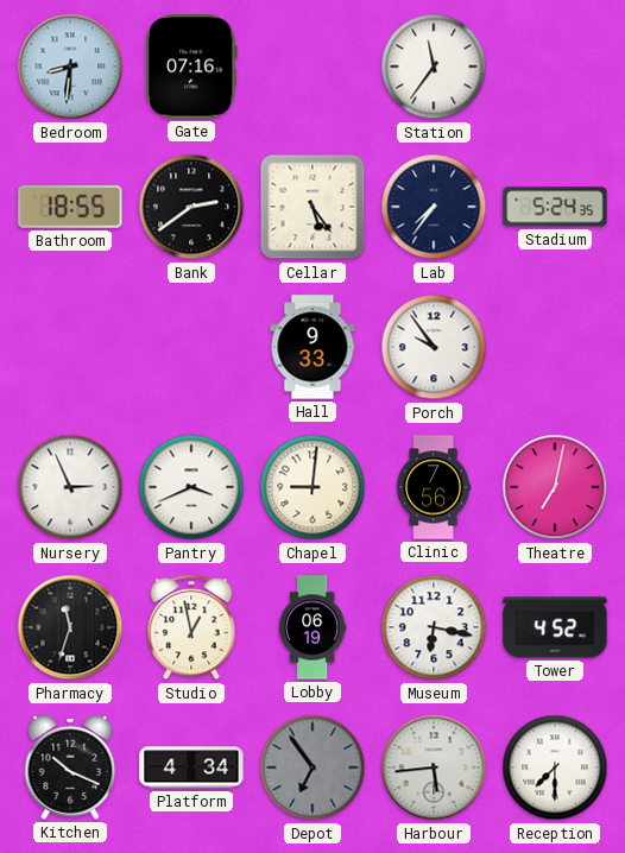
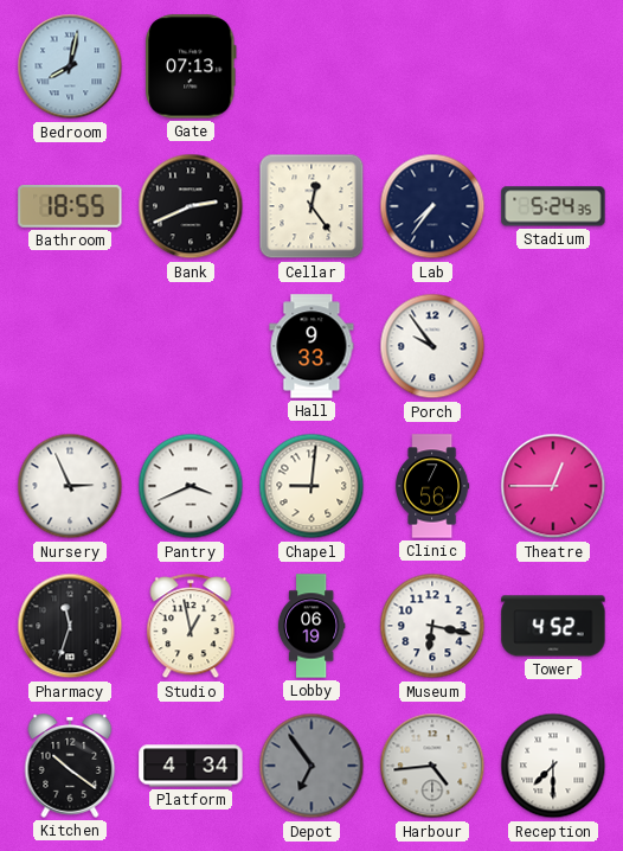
Bedroom: 8:31 -> 8:02
Gate: 07:16 -> 07:13
Station: 11:36 -> none
Bank: 2:39 -> 2:41
Cellar: 5:24 -> 12:24
Theatre: 7:02 -> 12:45
Kitchen: 10:19 -> 10:21
Harbour: 5:44 -> 4:44
